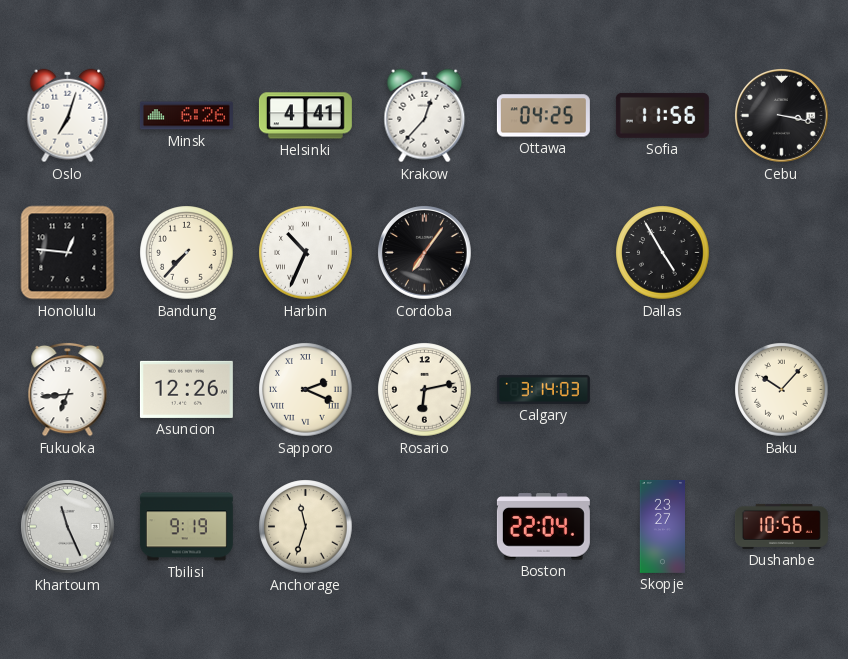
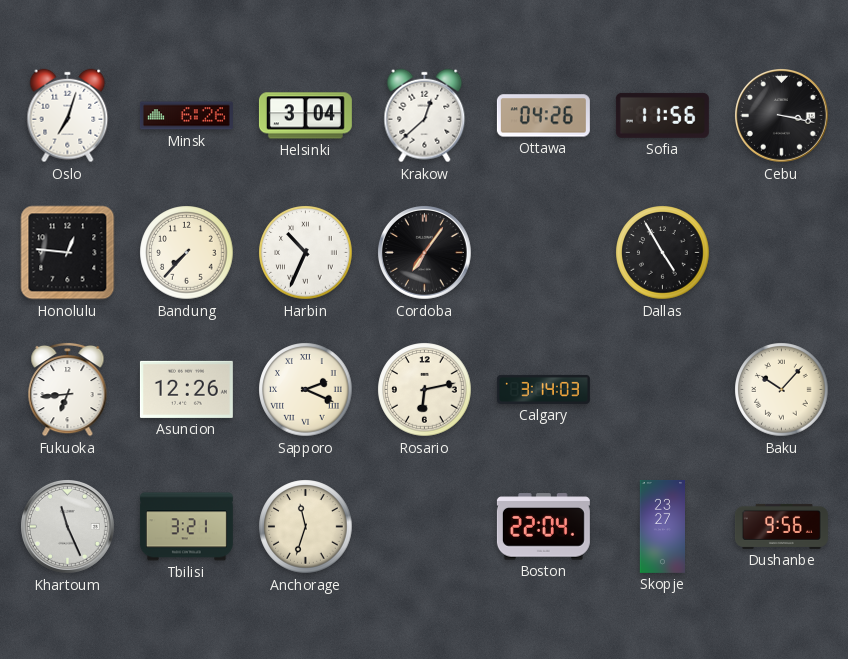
Helsinki: 4:41 -> 3:04
Krakow: 12:37 -> 12:38
Ottawa: 04:25 -> 04:26
Tbilisi: 9:19 -> 3:21
Dushanbe: 10:56 -> 9:56
